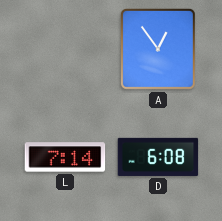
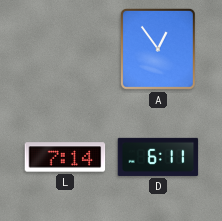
D: 6:08 -> 6:11
